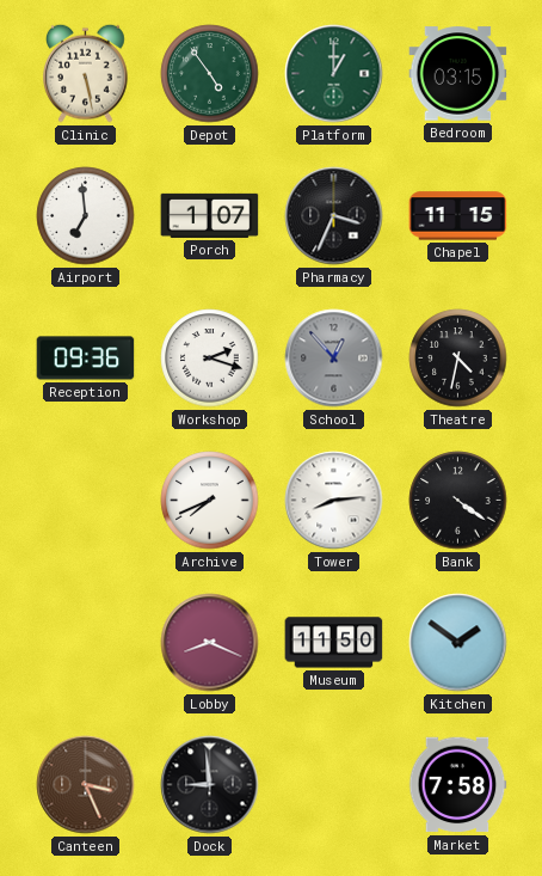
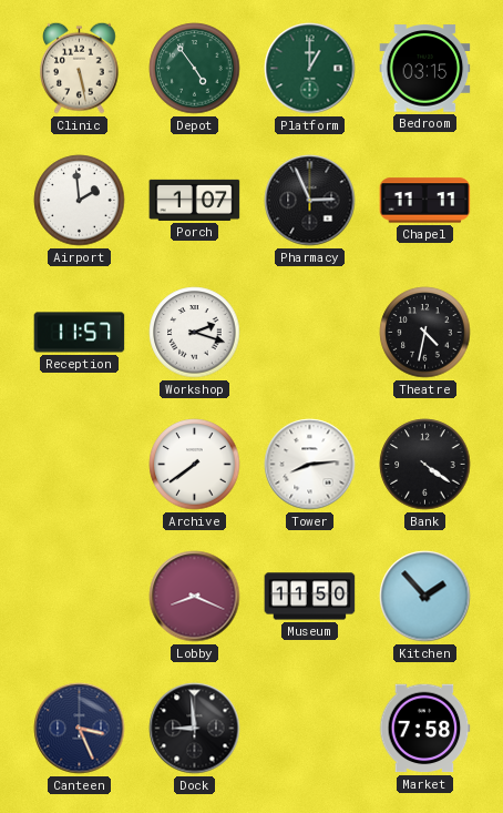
Airport: 6:59 -> 1:59
Pharmacy: 3:34 -> 2:56
Chapel: 11:15 -> 11:11
Reception: 09:36 -> 11:57
School: 12:53 -> none
Archive: 7:41 -> 7:39
Kitchen: 1:51 -> 1:53
Canteen dial: brown -> navy
